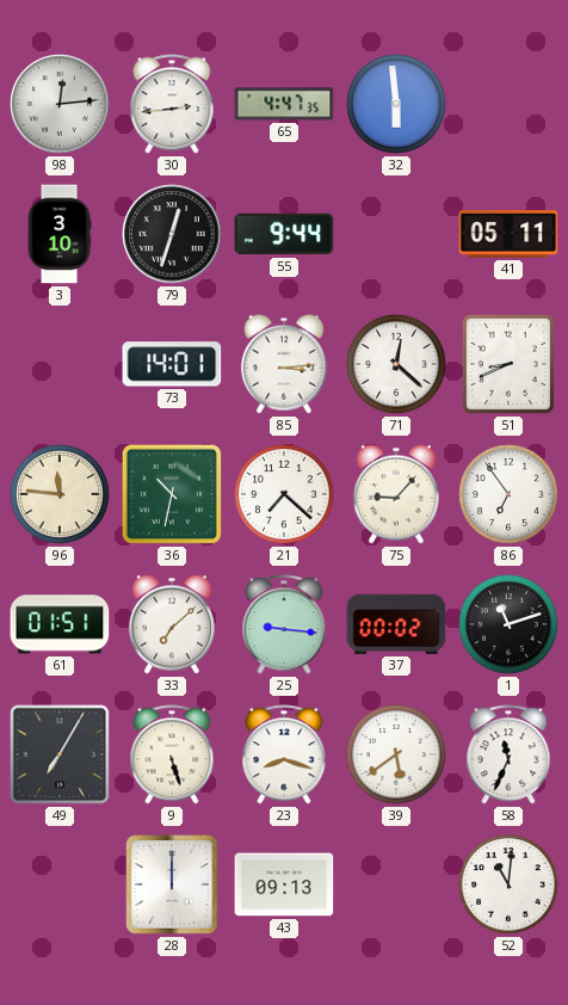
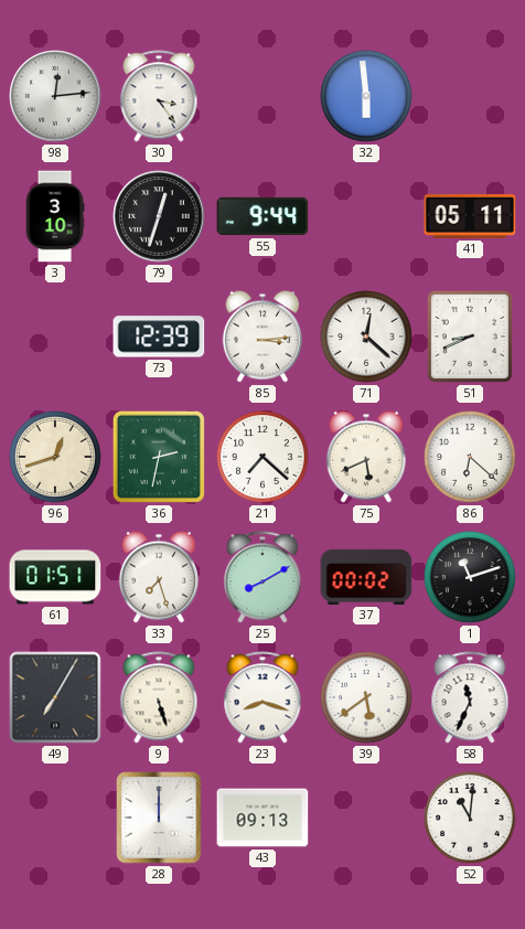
30: 2:44 -> 3:24
65: 4:47 -> none
73: 14:01 -> 12:39
96: 11:46 -> 12:42
36: 10:32 -> 2:32
75: 9:07 -> 5:41
86: 6:54 -> 6:22
33: 7:08 -> 7:27
25: 9:16 -> 8:10
